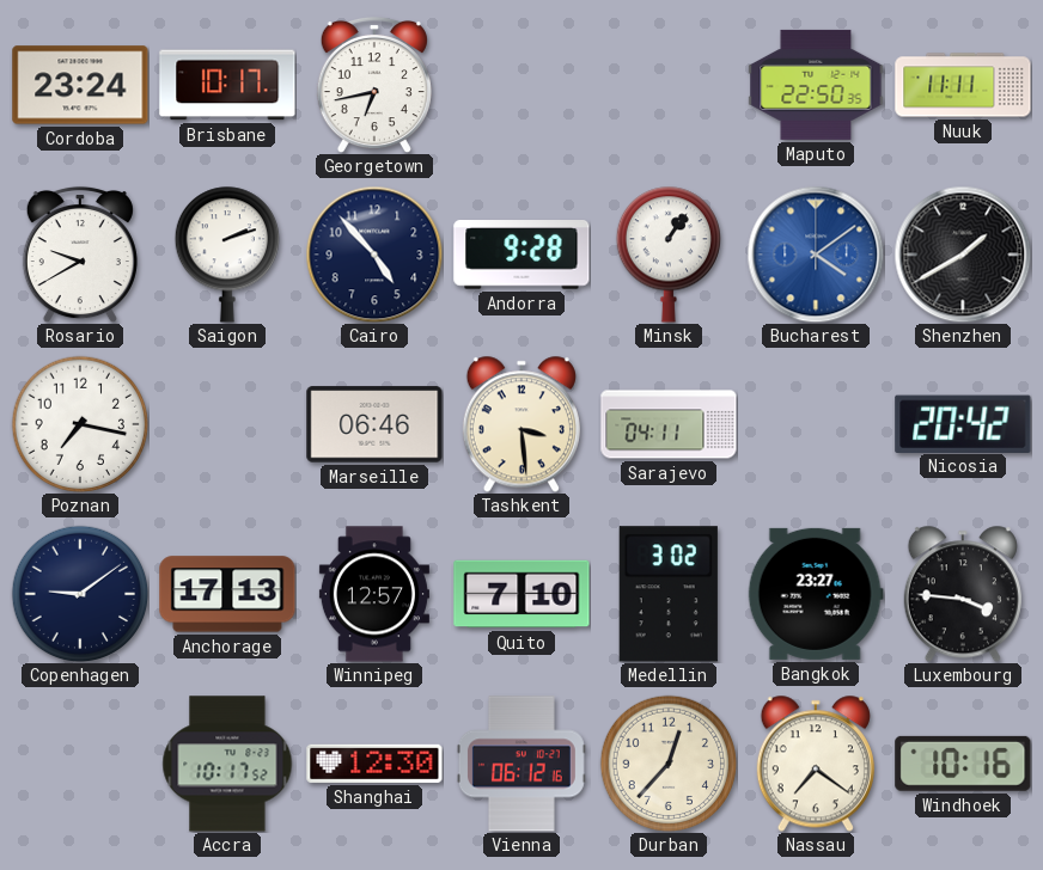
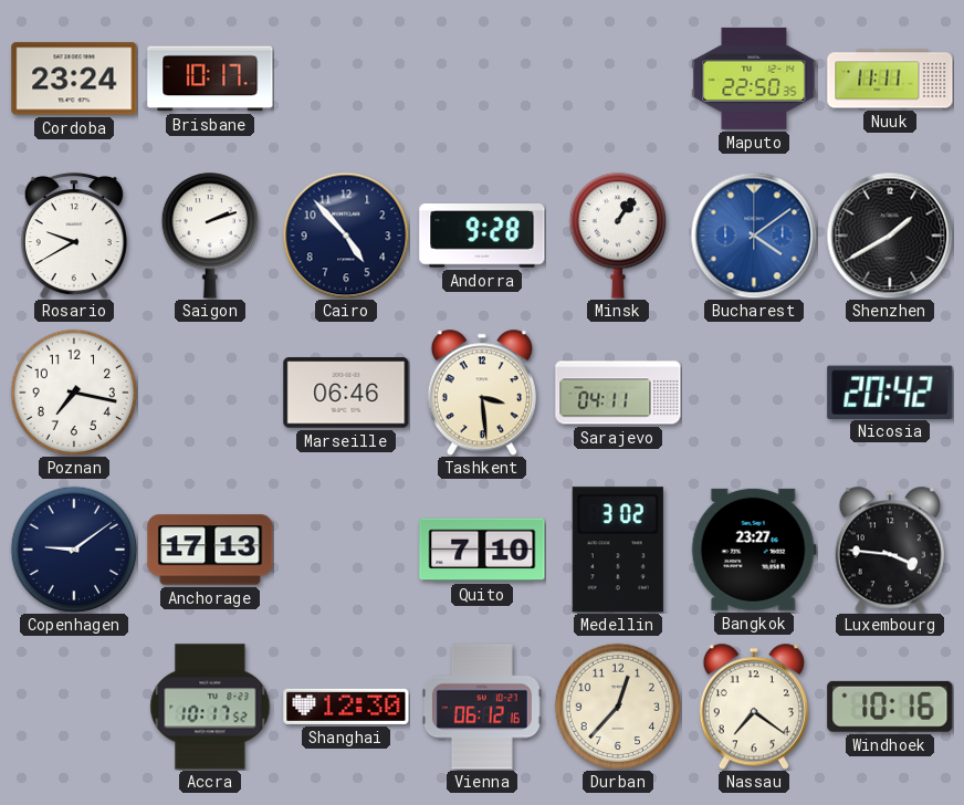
Georgetown: 6:43 -> none
Winnipeg: 12:57 -> none
